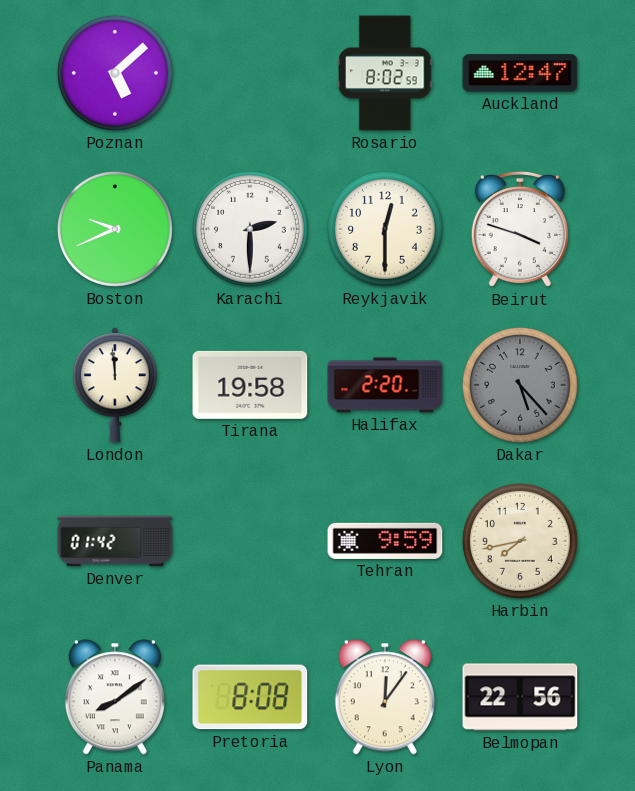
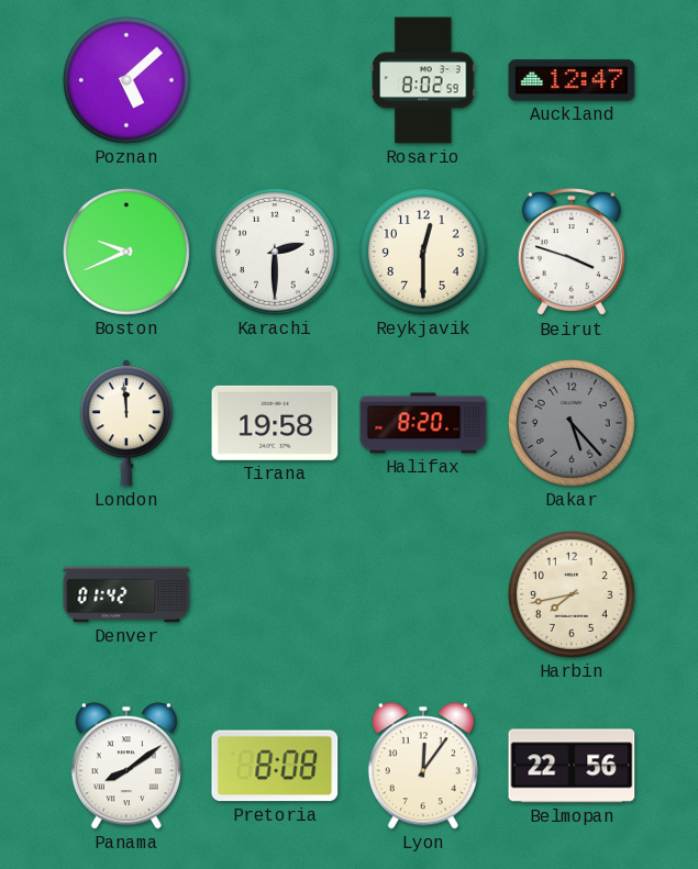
Halifax: 2:20 -> 8:20
Tehran: 9:59 -> none
